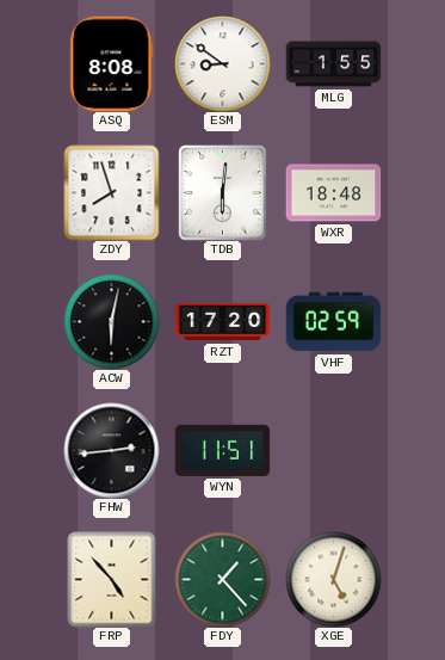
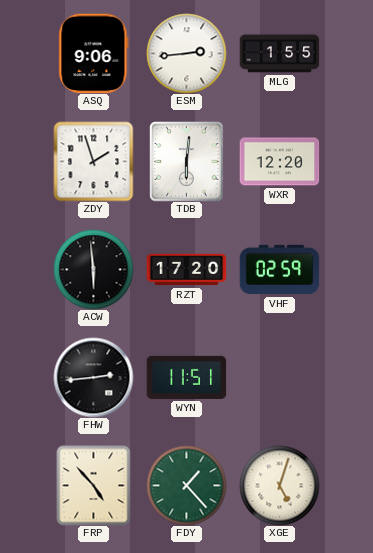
ASQ: 8:08 -> 9:06
ESM: 8:51 -> 2:44
ZDY: 7:57 -> 1:57
WXR: 18:48 -> 12:20
ACW: 6:02 -> 5:59
